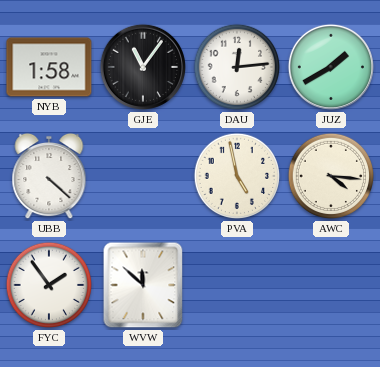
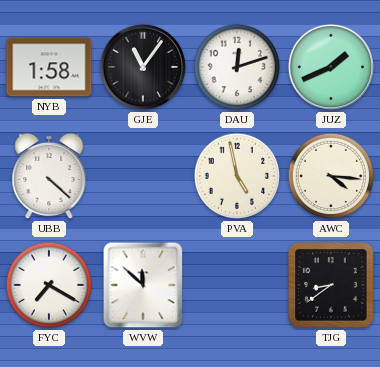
DAU: 12:14 -> 12:12
JUZ: 1:40 -> 1:41
FYC: 1:54 -> 7:20
TJG: none -> 8:39
